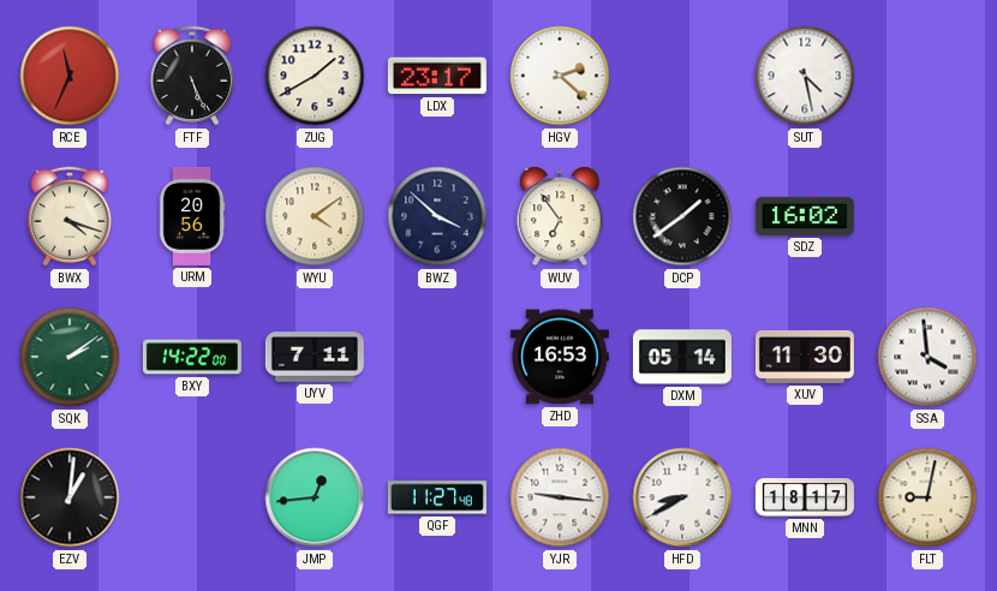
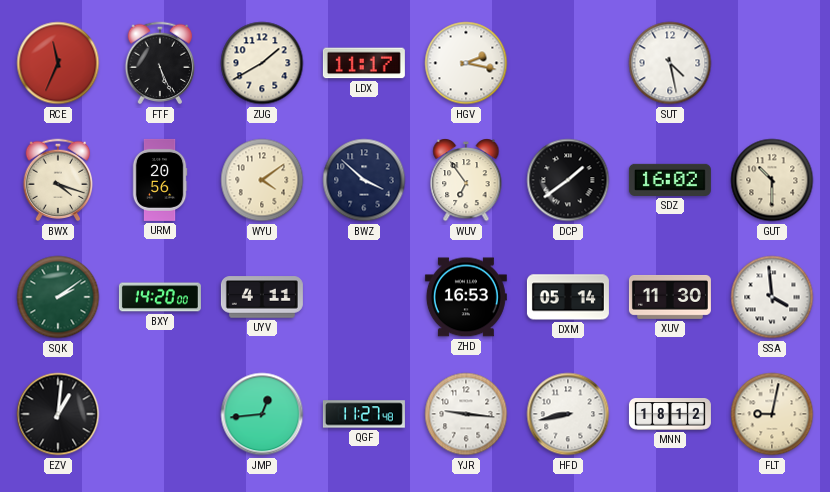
LDX: 23:17 -> 11:17
HGV: 2:22 -> 2:17
GUT: none -> 10:30
BXY: 14:22 -> 14:20
UYV: 7:11 -> 4:11
HFD: 8:40 -> 8:43
MNN: 18:17 -> 18:12
